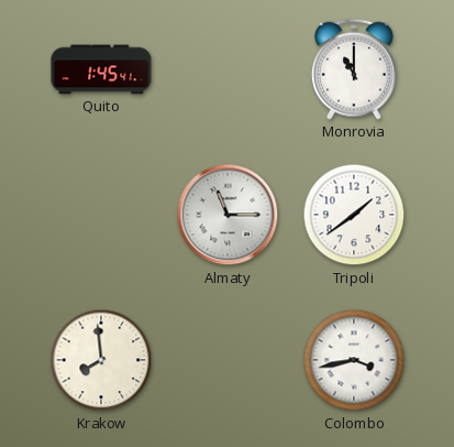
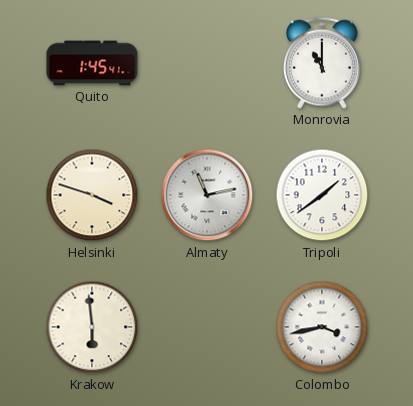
Helsinki: none -> 3:48
Almaty: 11:15 -> 11:13
Krakow: 7:59 -> 5:59
